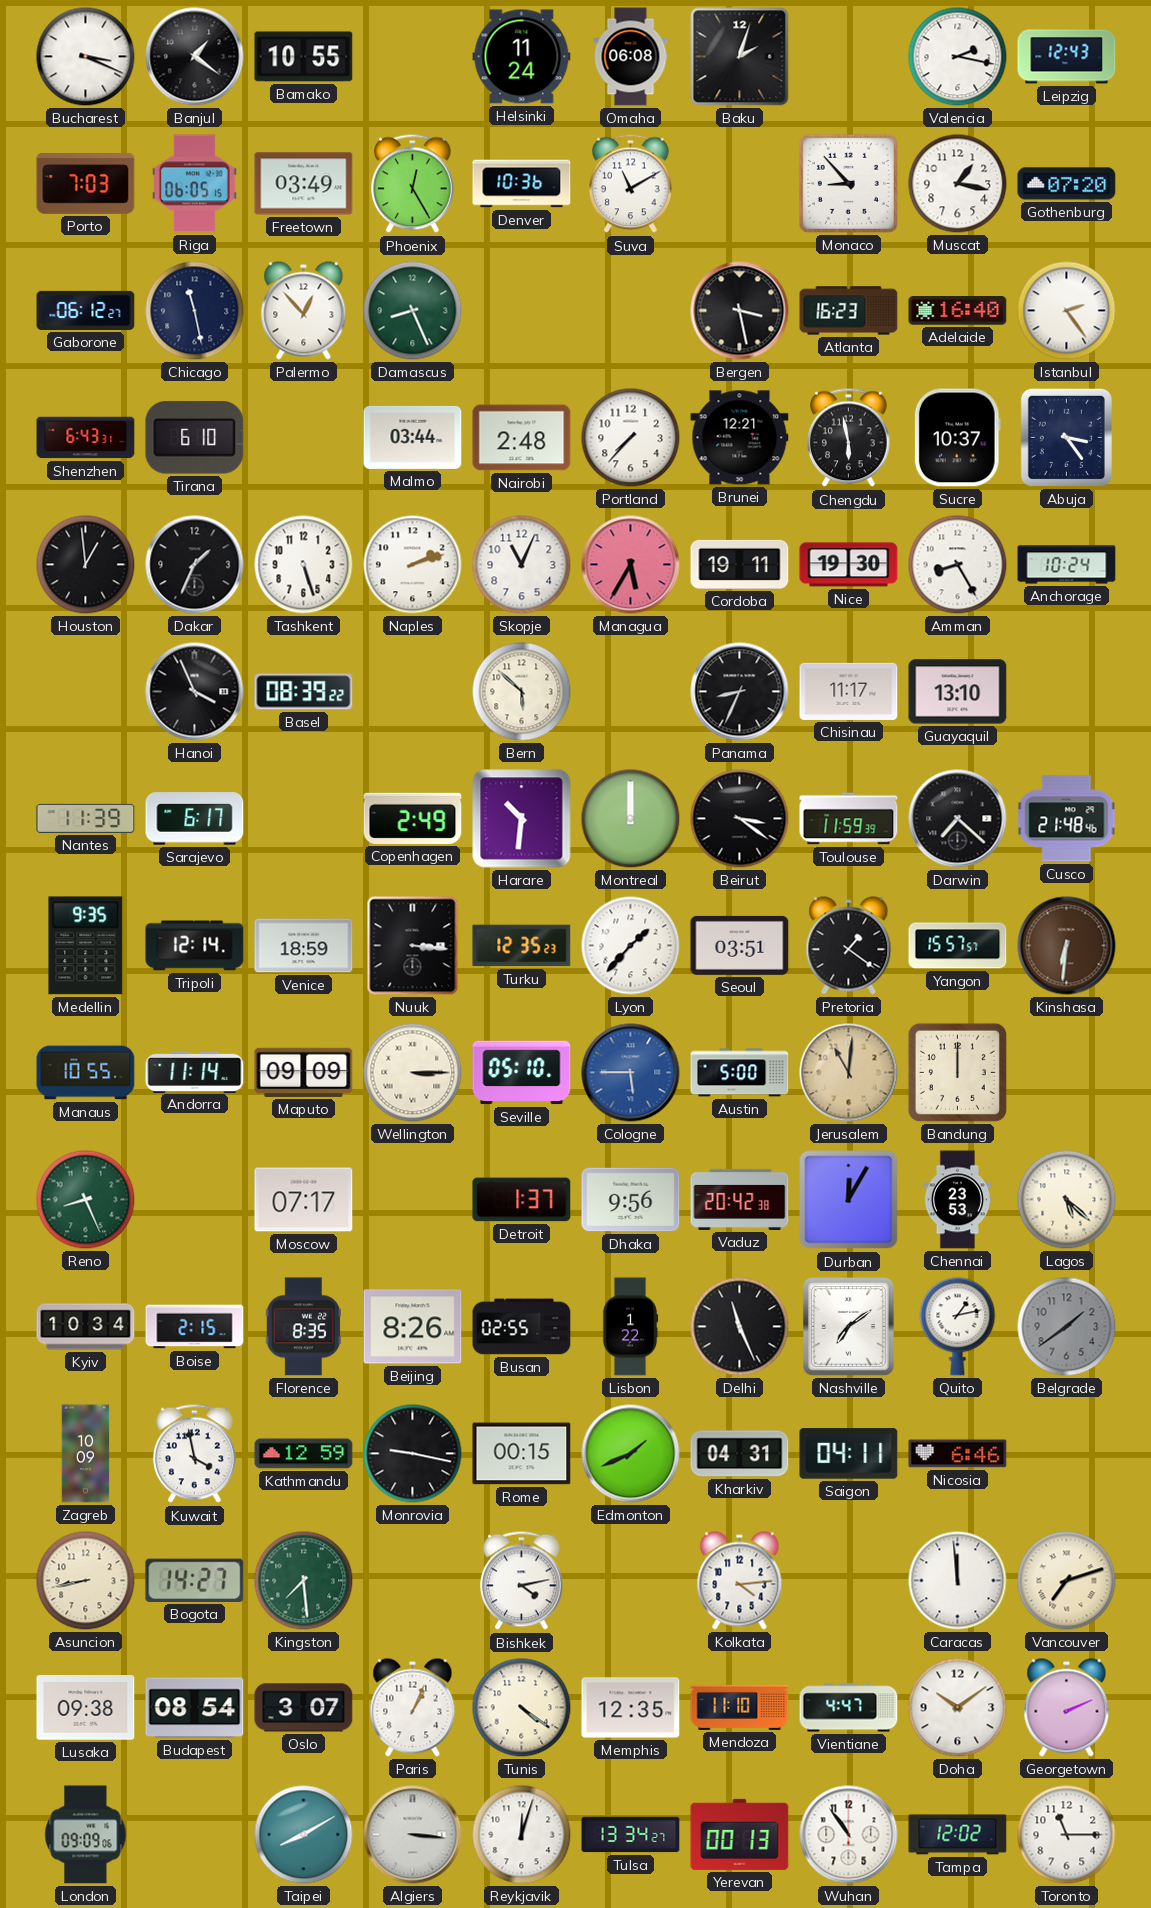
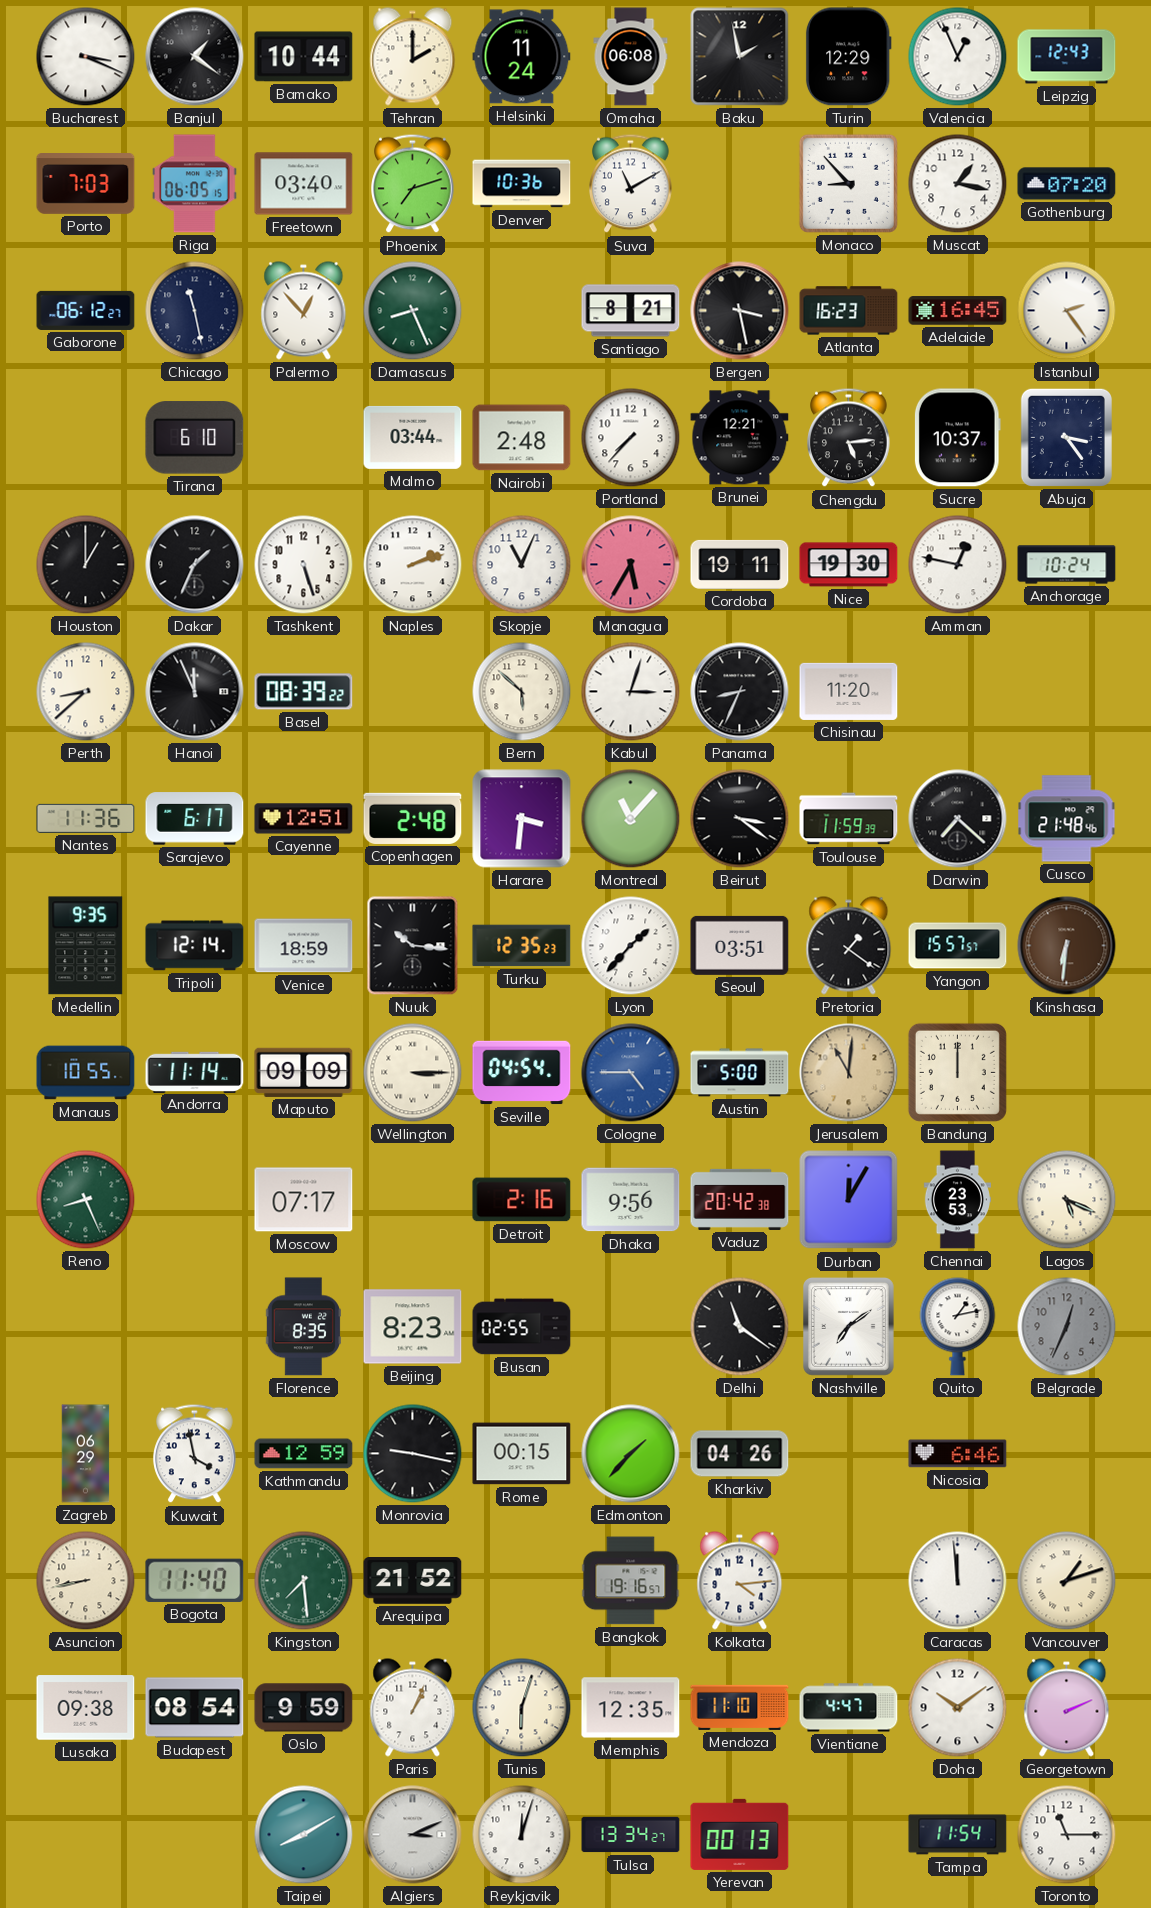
Bamako: 10:55 -> 10:44
Tehran: none -> 2:00
Baku: 2:03 -> 1:58
Turin: none -> 12:29
Valencia: 2:17 -> 12:56
Freetown: 03:49 -> 03:40
Phoenix: 12:25 -> 7:12
Santiago: none -> 8:21
Adelaide: 16:40 -> 16:45
Shenzhen: 6:43 -> none
Chengdu: 5:58 -> 5:14
Houston: 12:59 -> 1:00
Amman: 8:25 -> 12:47
Perth: none -> 8:38
Hanoi: 3:56 -> 11:56
Kabul: none -> 3:03
Chisinau: 11:17 -> 11:20
Guayaquil: 13:10 -> none
Nantes: 11:39 -> 11:36
Cayenne: none -> 12:51
Copenhagen: 2:49 -> 2:48
Harare: 10:31 -> 3:31
Montreal: 12:00 -> 11:07
Nuuk: 3:16 -> 10:16
Seville: 05:10 -> 04:54
Cologne: 5:45 -> 4:45
Detroit: 1:37 -> 2:16
Lagos: 5:22 -> 5:19
Kyiv: 10:34 -> none
Boise: 2:15 -> none
Beijing: 8:26 -> 8:23
Lisbon: 1:22 -> none
Delhi: 11:26 -> 11:21
Belgrade: 1:39 -> 12:34
Zagreb: 10:09 -> 06:29
Edmonton: 1:41 -> 1:37
Kharkiv: 04:31 -> 04:26
Saigon: 04:11 -> none
Bogota: 14:27 -> 11:40
Arequipa: none -> 21:52
Bishkek: 4:13 -> none
Bangkok: none -> 19:16
Vancouver: 7:12 -> 1:12
Oslo: 3:07 -> 9:59
Tunis: 4:21 -> 6:03
London: 09:09 -> none
Algiers: 3:16 -> 3:11
Wuhan: 10:54 -> none
Tampa: 12:02 -> 11:54
